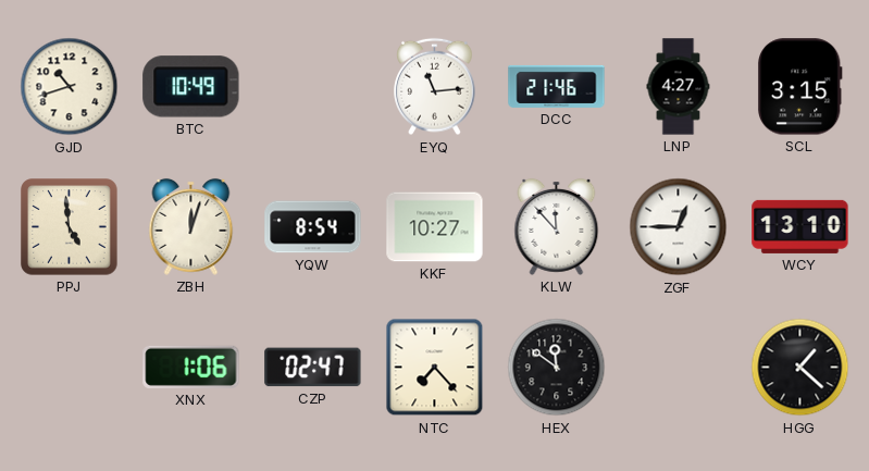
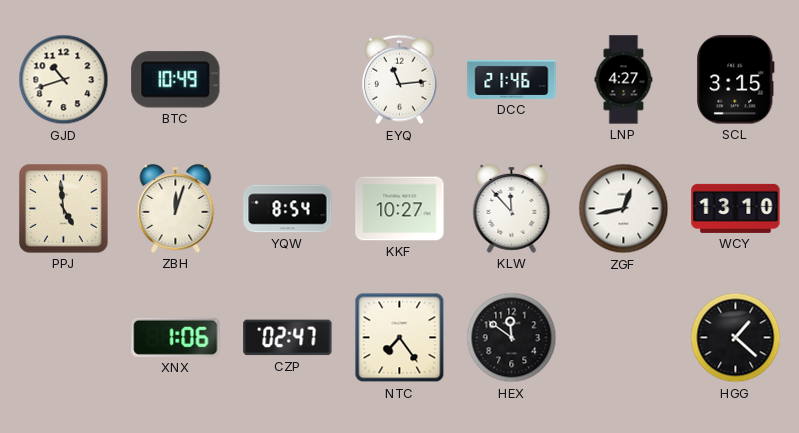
ZGF: 12:45 -> 12:43
NTC: 7:23 -> 7:24
